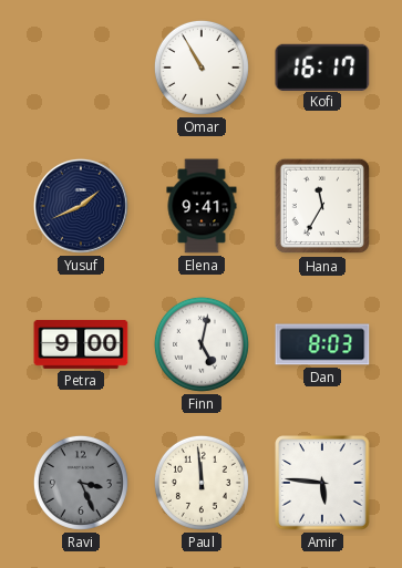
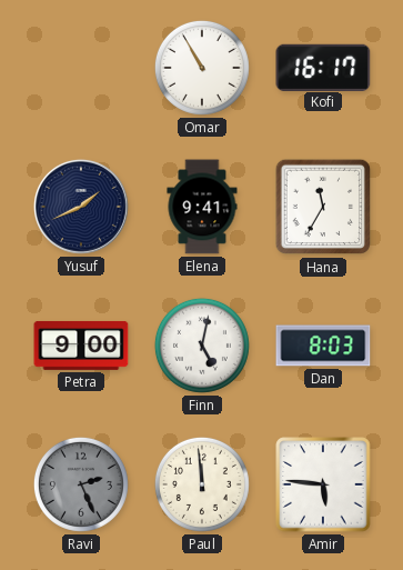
Ravi: 3:26 -> 2:26
